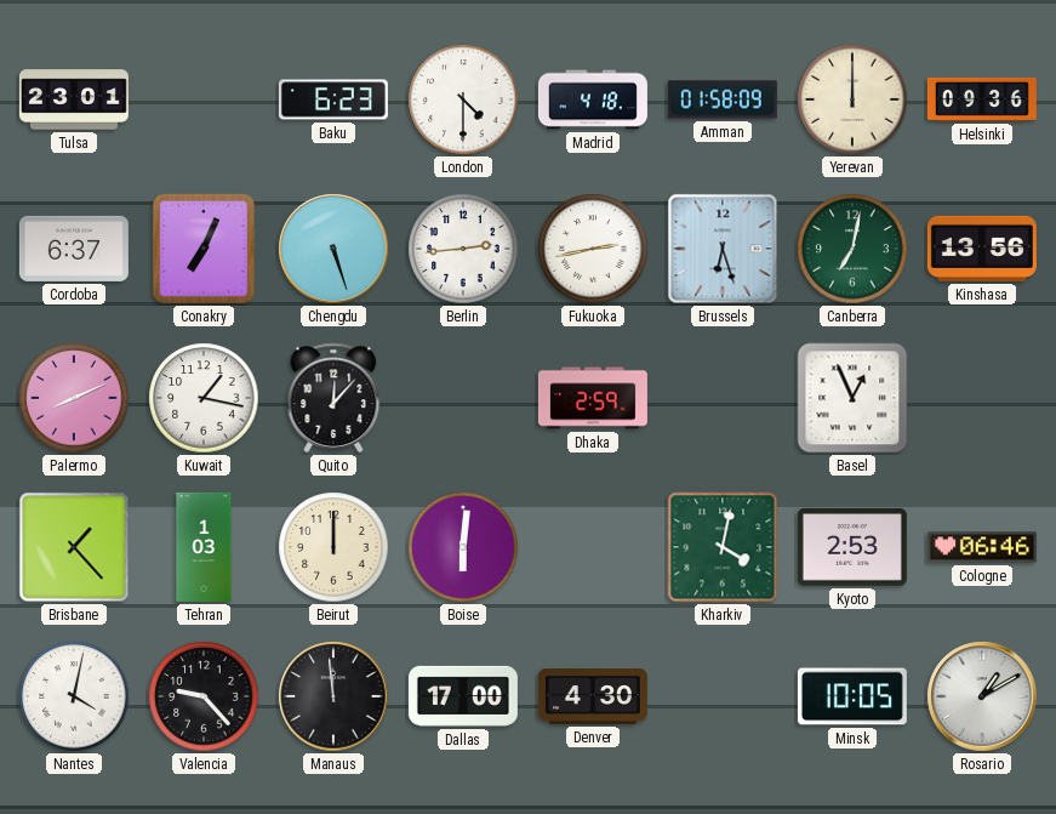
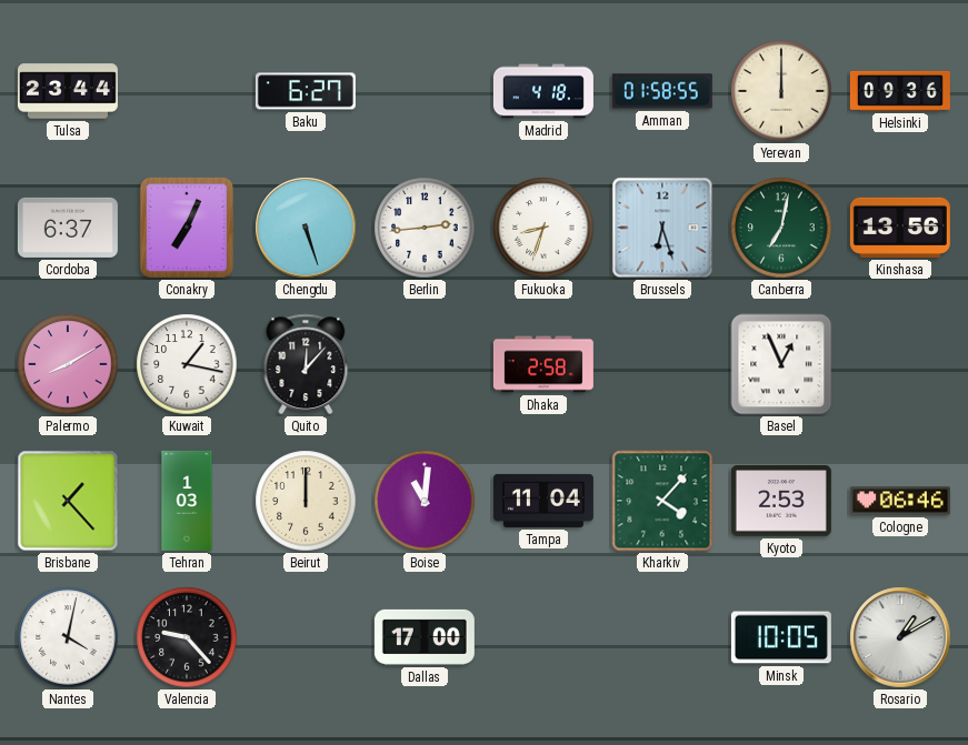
Tulsa: 23:01 -> 23:44
Baku: 6:23 -> 6:27
London: 4:30 -> none
Amman: 01:58:09 -> 01:58:55
Fukuoka: 2:43 -> 8:33
Palermo: 8:11 -> 8:10
Dhaka: 2:59 -> 2:58
Boise: 6:01 -> 11:01
Tampa: none -> 11:04
Kharkiv: 4:02 -> 4:07
Manaus: 11:59 -> none
Denver: 4:30 -> none
